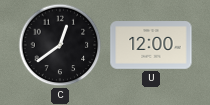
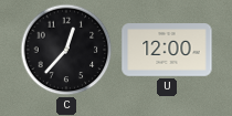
C: 12:39 -> 12:37
